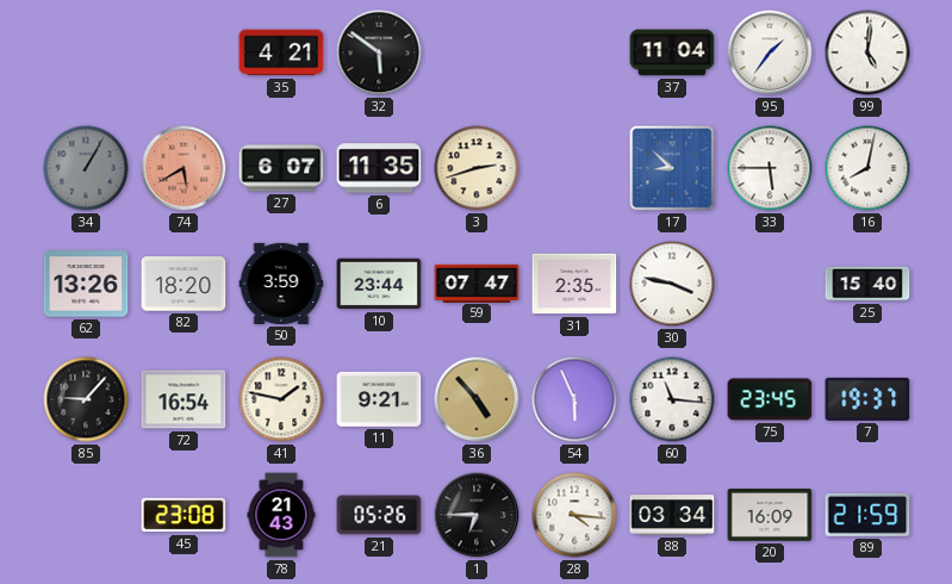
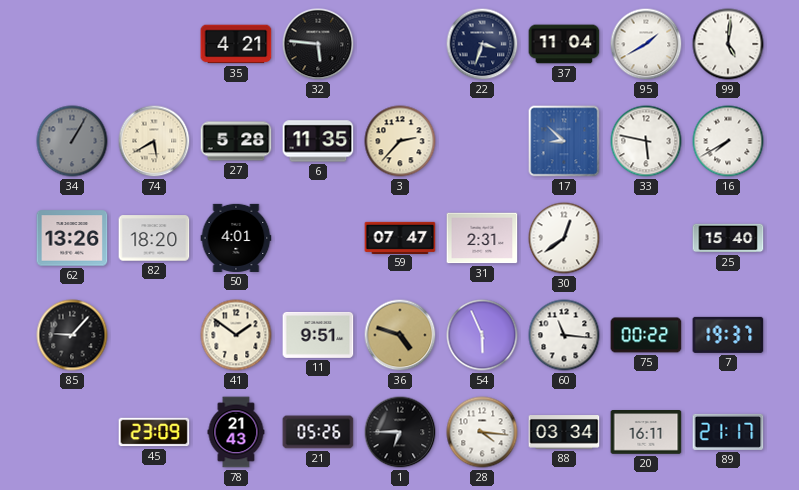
32: 5:51 -> 5:46
22: none -> 3:33
95: 1:36 -> 1:40
74 dial: salmon -> cream
27: 6:07 -> 5:28
3: 2:42 -> 2:37
33: 5:45 -> 5:47
16: 8:02 -> 7:40
50: 3:59 -> 4:01
10: 23:44 -> none
31: 2:35 -> 2:31
30: 3:47 -> 12:39
72: 16:54 -> none
41: 1:47 -> 1:51
11: 9:21 -> 9:51
36: 4:53 -> 4:48
75: 23:45 -> 00:22
45: 23:08 -> 23:09
20: 16:09 -> 16:11
89: 21:59 -> 21:17
